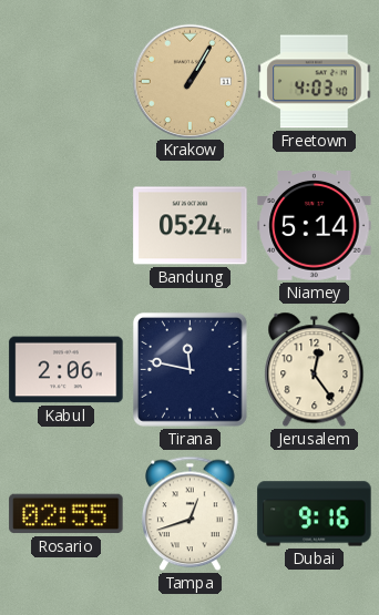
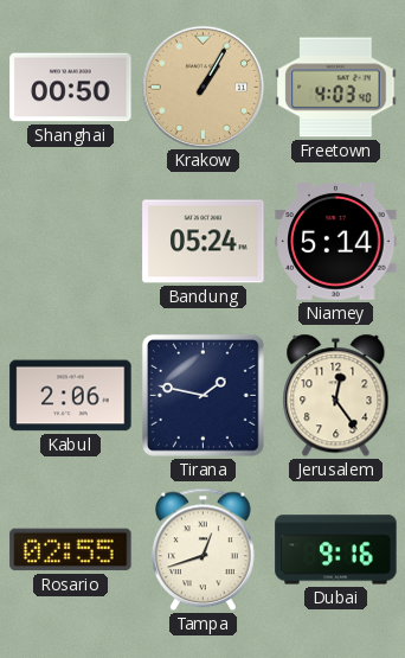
Shanghai: none -> 00:50
Tirana: 11:47 -> 1:47
